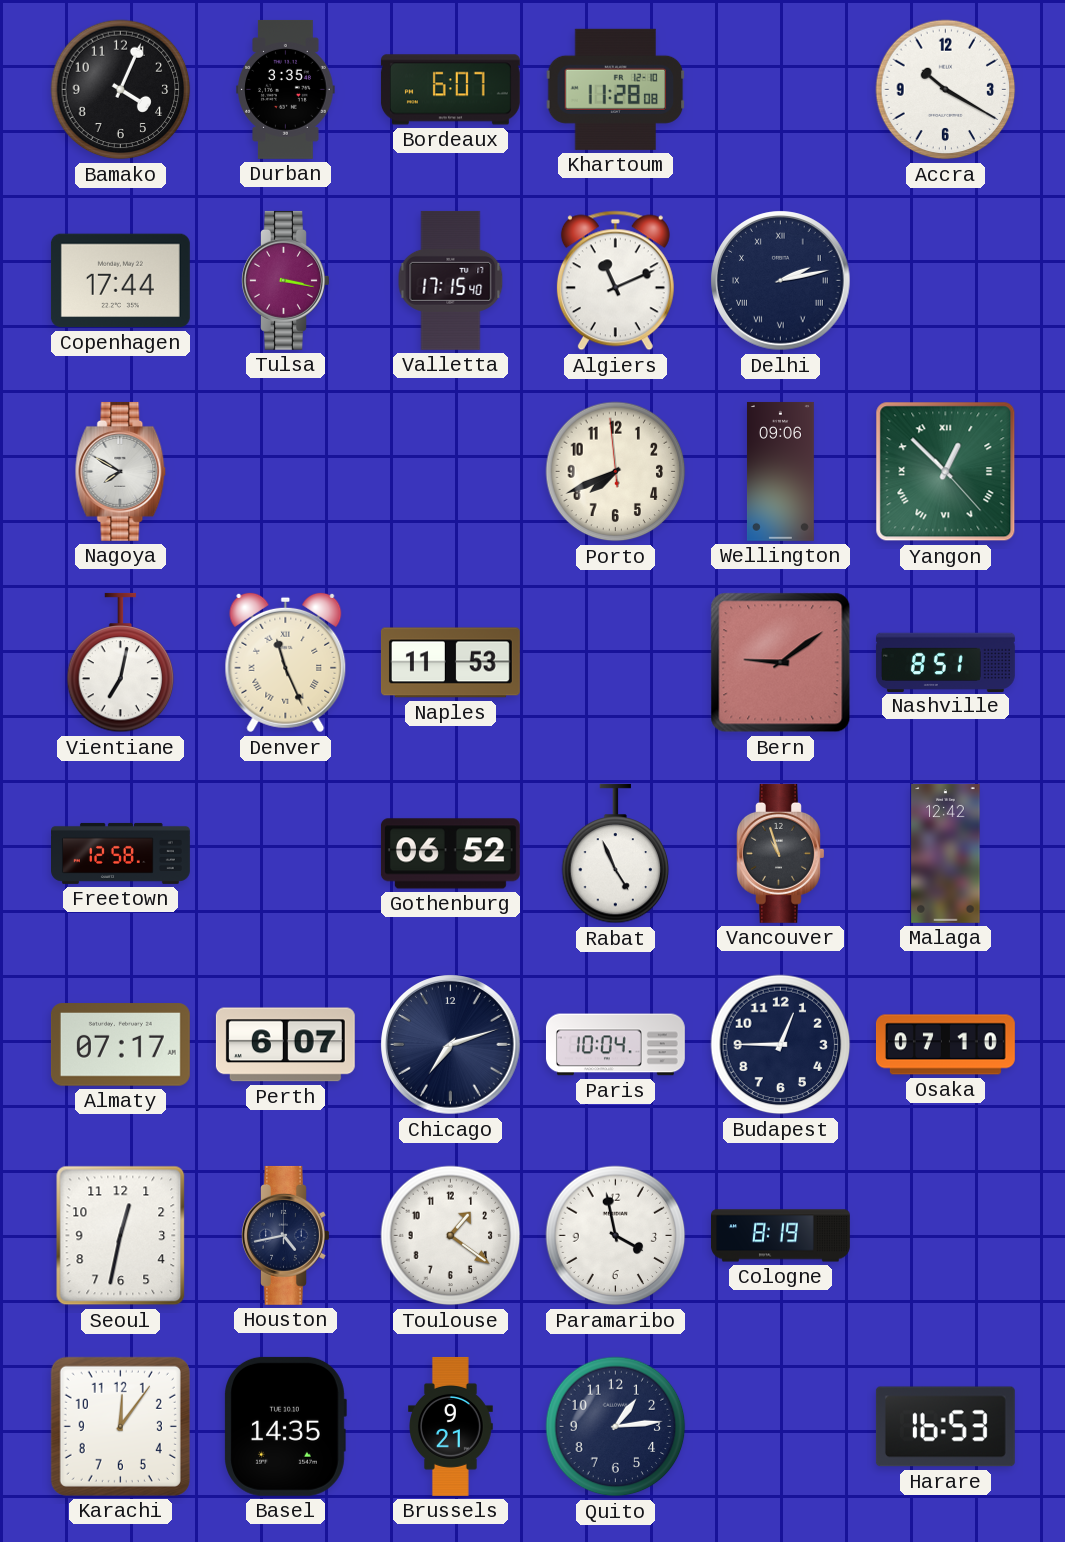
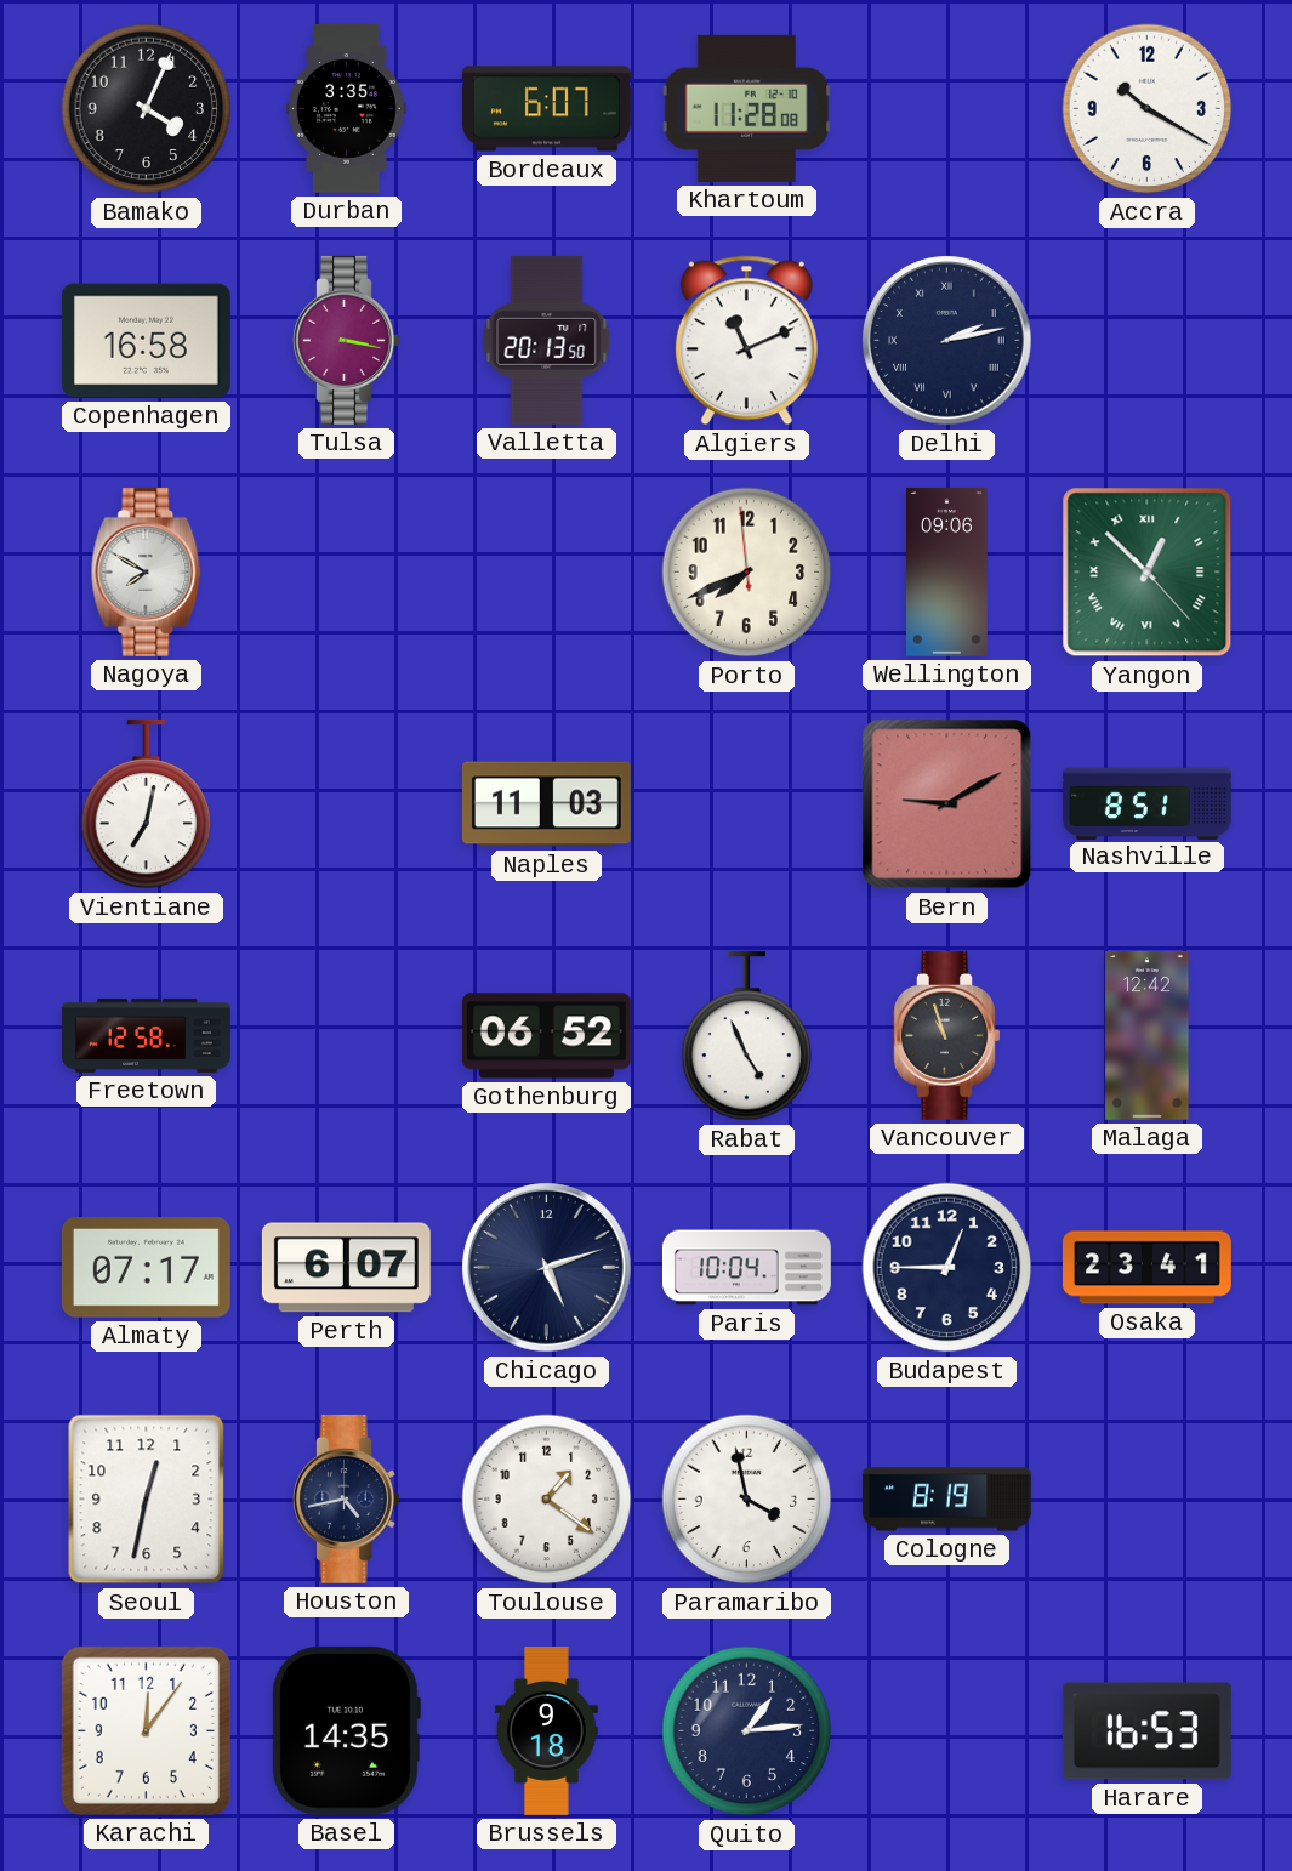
Copenhagen: 17:44 -> 16:58
Valletta: 17:15 -> 20:13
Denver: 11:26 -> none
Naples: 11:53 -> 11:03
Bern: 9:09 -> 9:10
Chicago: 7:12 -> 5:12
Osaka: 07:10 -> 23:41
Brussels: 9:21 -> 9:18
